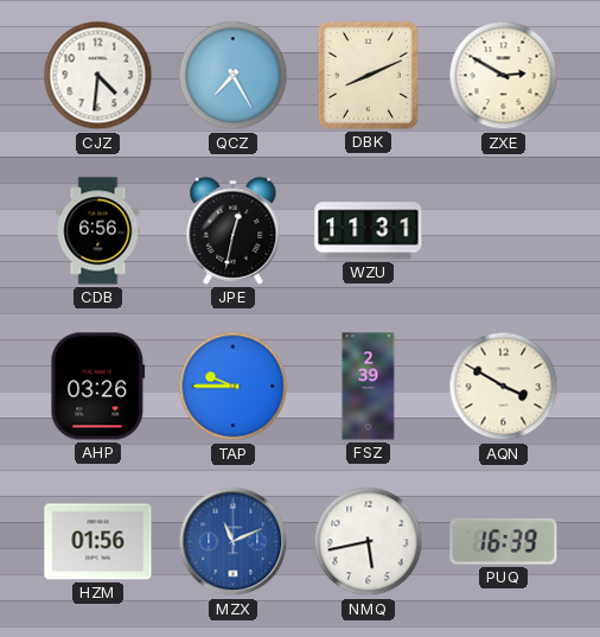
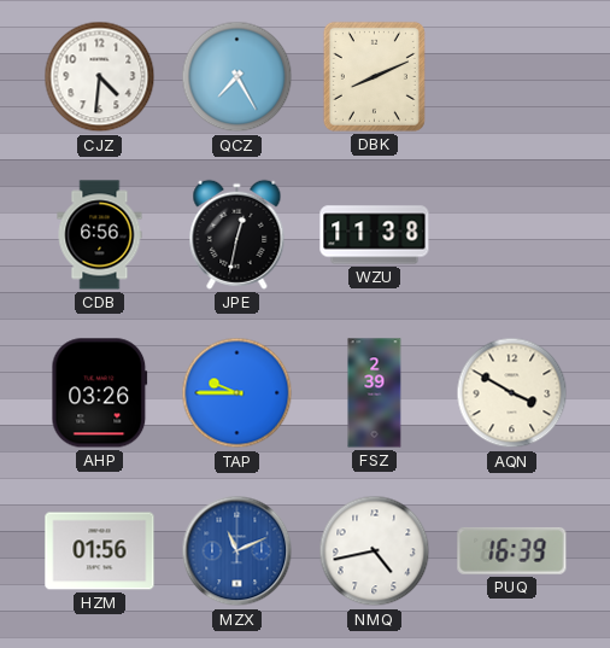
ZXE: 2:50 -> none
WZU: 11:31 -> 11:38
NMQ: 5:43 -> 4:43
